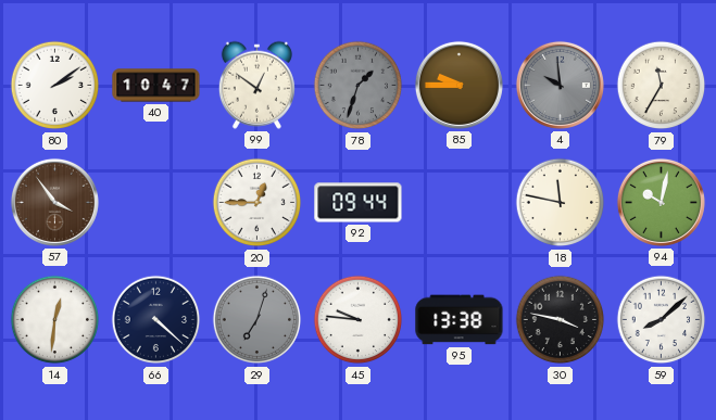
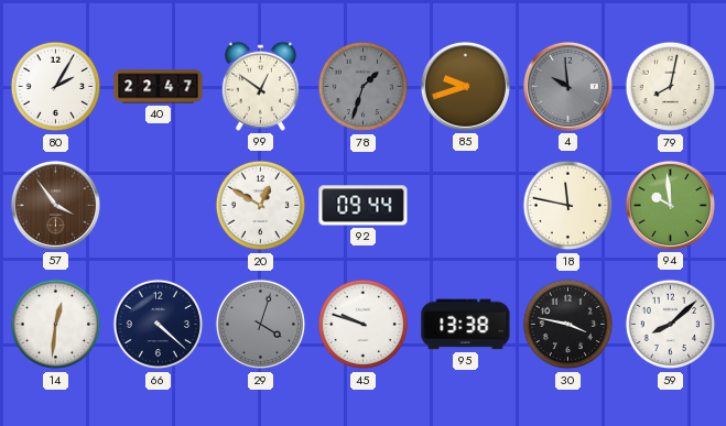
80: 2:09 -> 2:05
40: 10:47 -> 22:47
85: 9:45 -> 9:42
79: 11:35 -> 8:02
20: 12:45 -> 12:50
94: 10:02 -> 9:59
29: 7:03 -> 4:03
45: 9:46 -> 9:48
